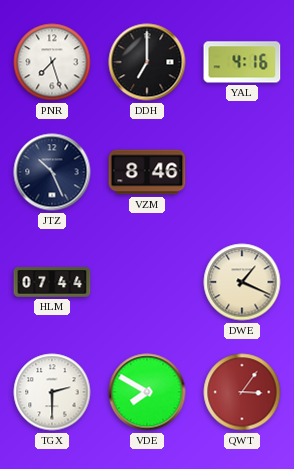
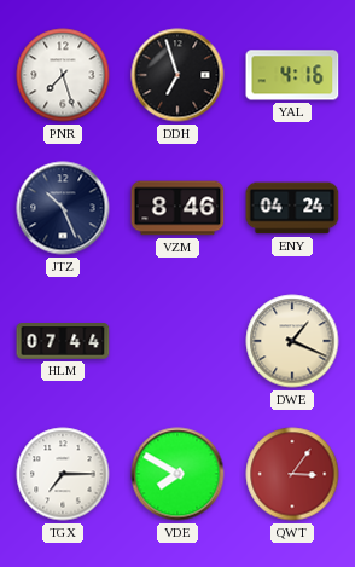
DDH: 7:00 -> 6:57
ENY: none -> 04:24
TGX: 2:30 -> 7:15
